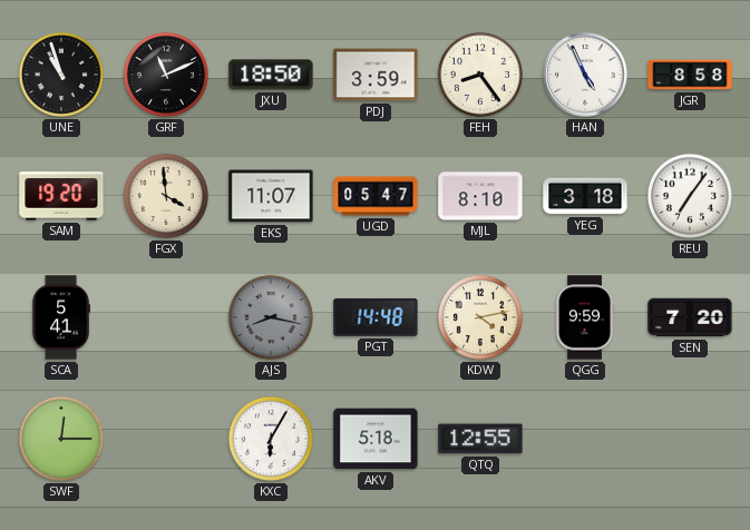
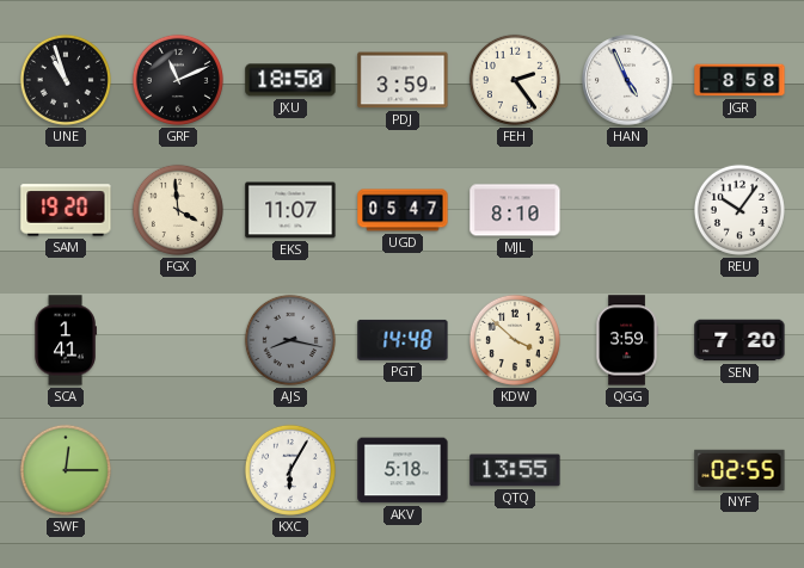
FEH: 8:24 -> 2:24
YEG: 3:18 -> none
REU: 7:06 -> 10:06
SCA: 5:41 -> 1:41
KDW: 4:13 -> 3:52
QGG: 9:59 -> 3:59
QTQ: 12:55 -> 13:55
NYF: none -> 02:55
